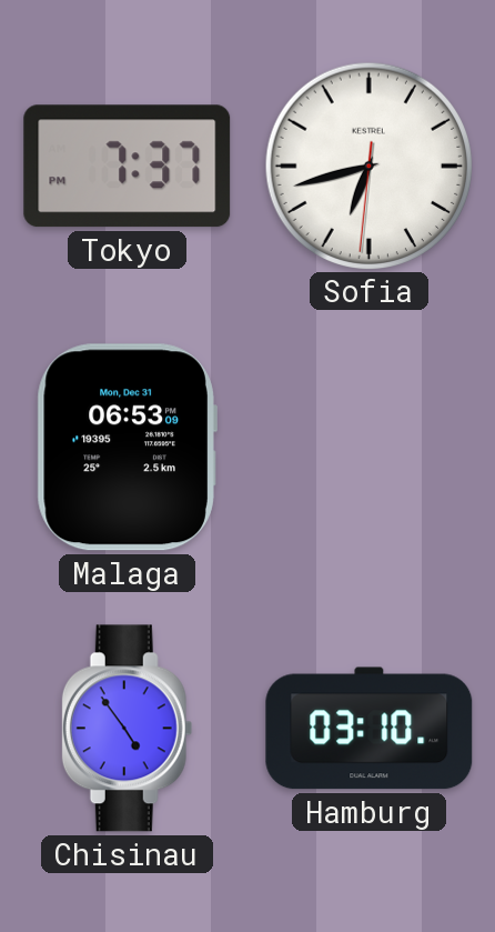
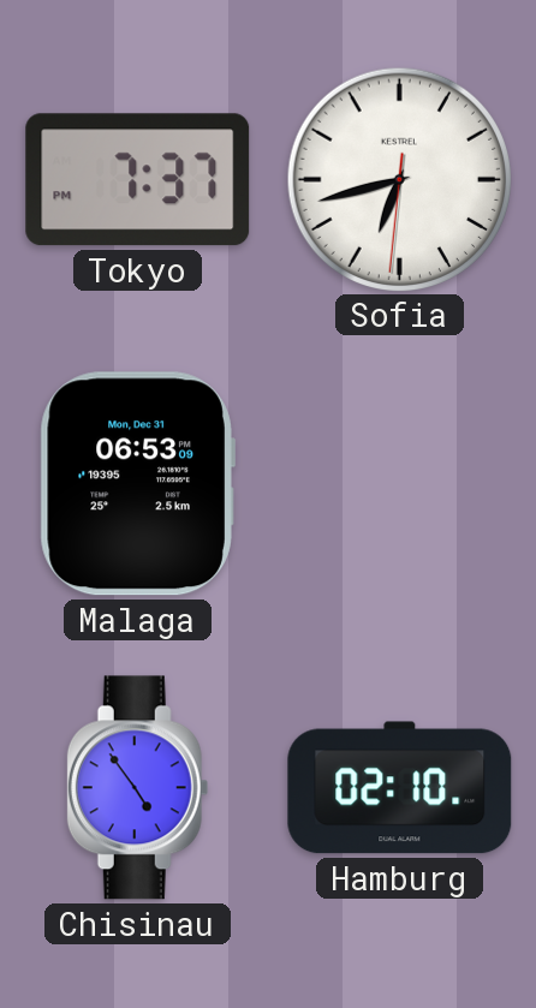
Hamburg: 03:10 -> 02:10
